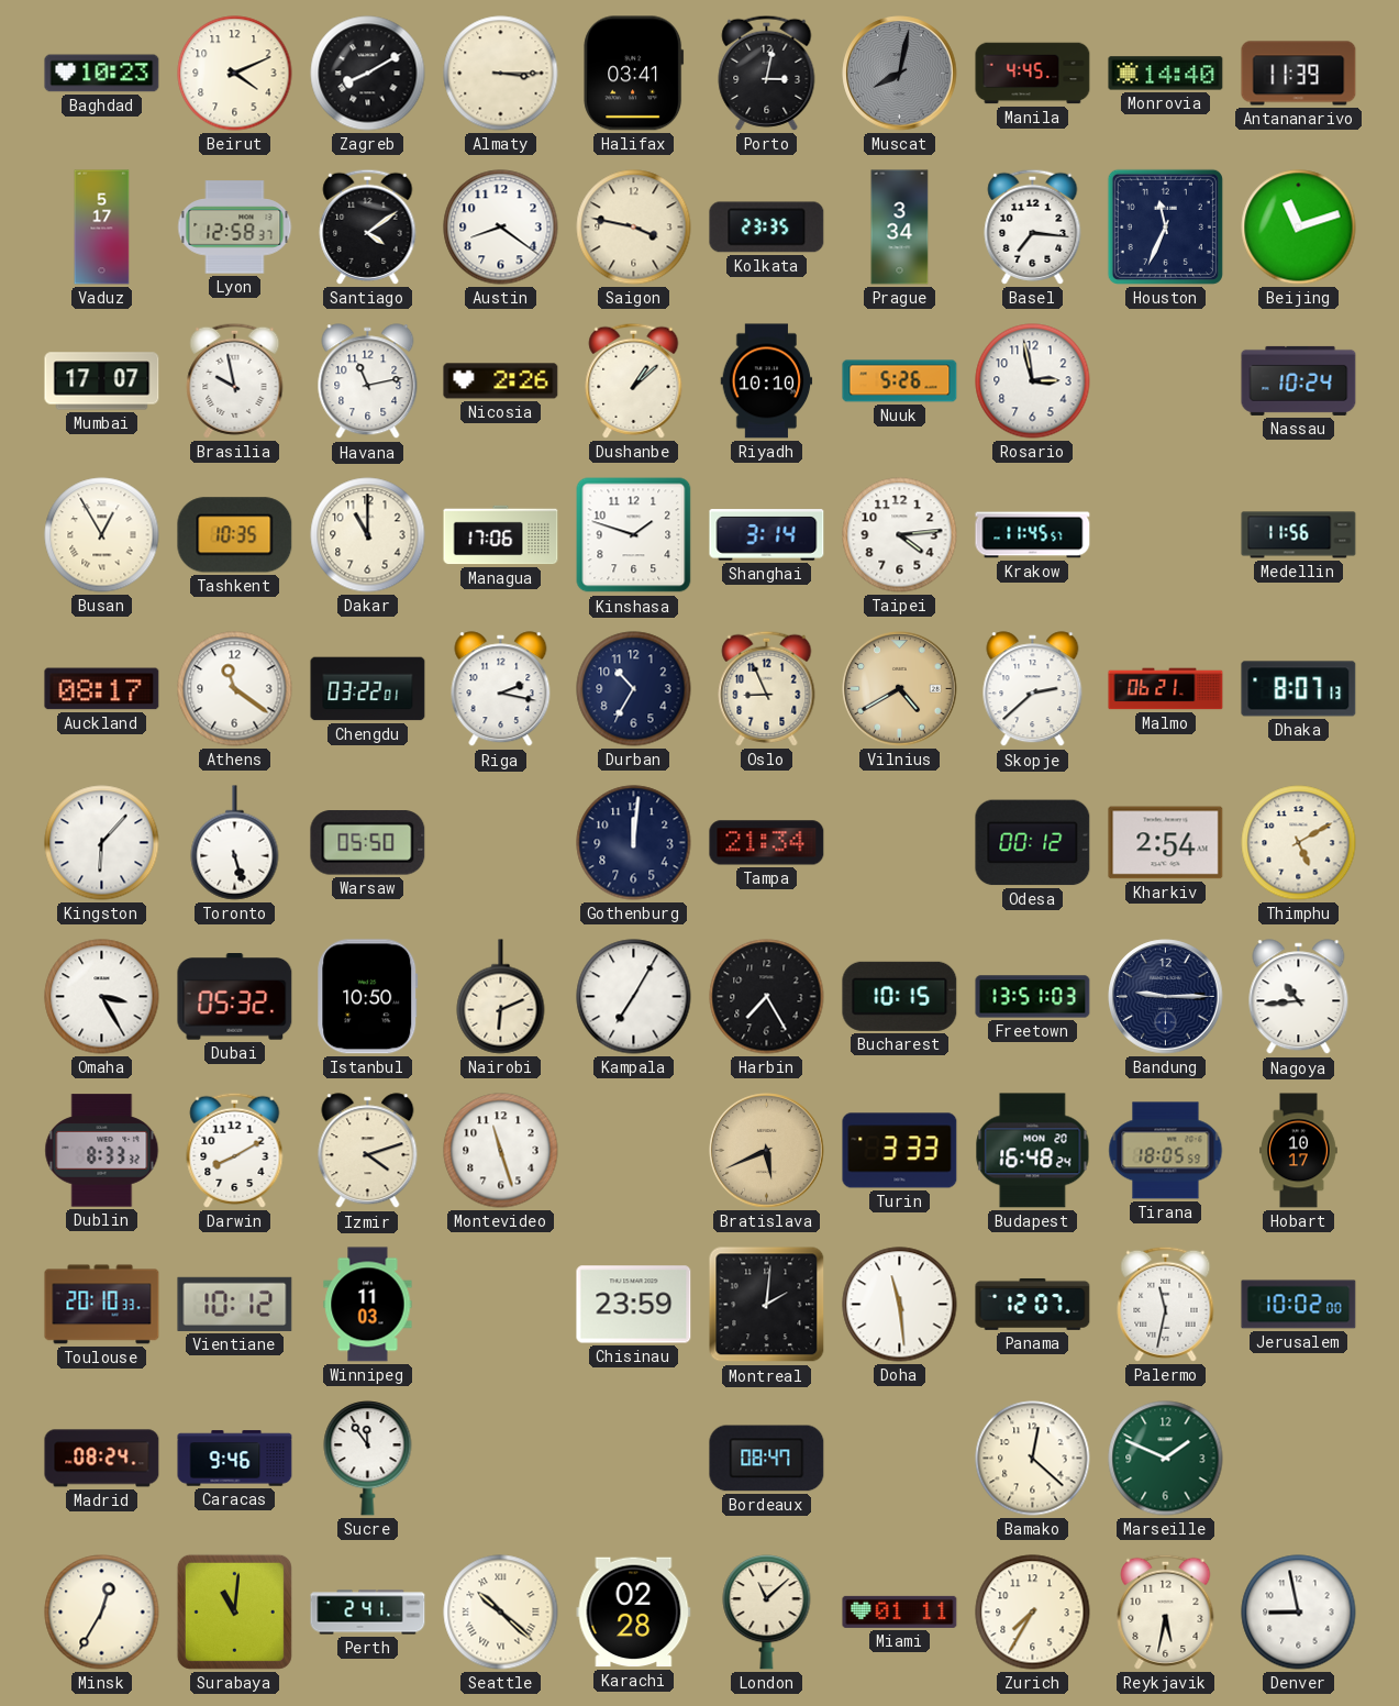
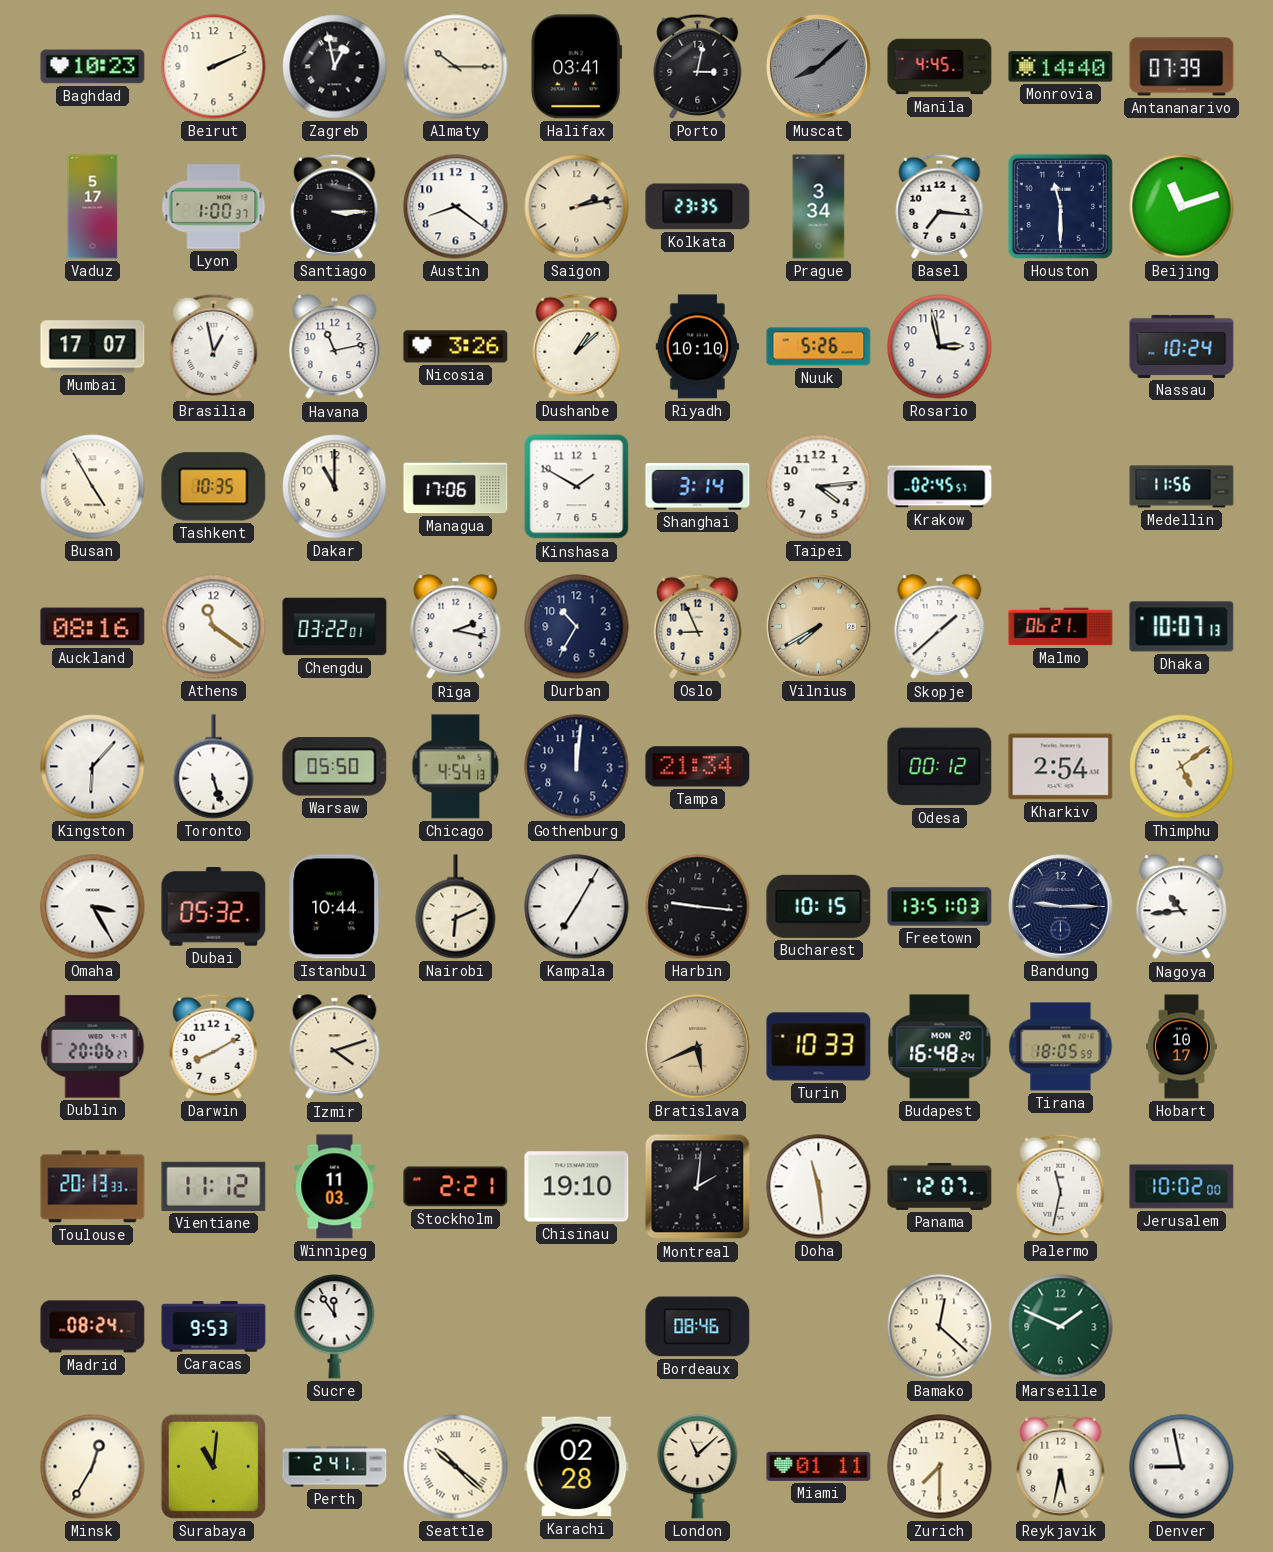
Beirut: 4:11 -> 2:11
Zagreb: 8:10 -> 12:58
Almaty: 3:15 -> 10:15
Muscat: 8:02 -> 8:08
Antananarivo: 11:39 -> 07:39
Lyon: 12:58 -> 1:00
Santiago: 4:09 -> 3:15
Saigon: 3:47 -> 2:13
Houston: 11:34 -> 11:30
Brasilia: 9:58 -> 12:58
Nicosia: 2:26 -> 3:26
Busan: 12:55 -> 4:55
Kinshasa: 1:48 -> 1:50
Krakow: 11:45 -> 02:45
Auckland: 08:17 -> 08:16
Vilnius: 4:40 -> 7:40
Skopje: 2:38 -> 1:38
Dhaka: 8:07 -> 10:07
Chicago: none -> 4:54
Thimphu: 5:10 -> 5:09
Istanbul: 10:50 -> 10:44
Harbin: 7:25 -> 9:16
Dublin: 8:33 -> 20:06
Montevideo: 11:27 -> none
Turin: 3:33 -> 10:33
Toulouse: 20:10 -> 20:13
Vientiane: 10:12 -> 11:12
Stockholm: none -> 2:21
Chisinau: 23:59 -> 19:10
Caracas: 9:46 -> 9:53
Bordeaux: 08:47 -> 08:46
Zurich: 7:35 -> 7:30
